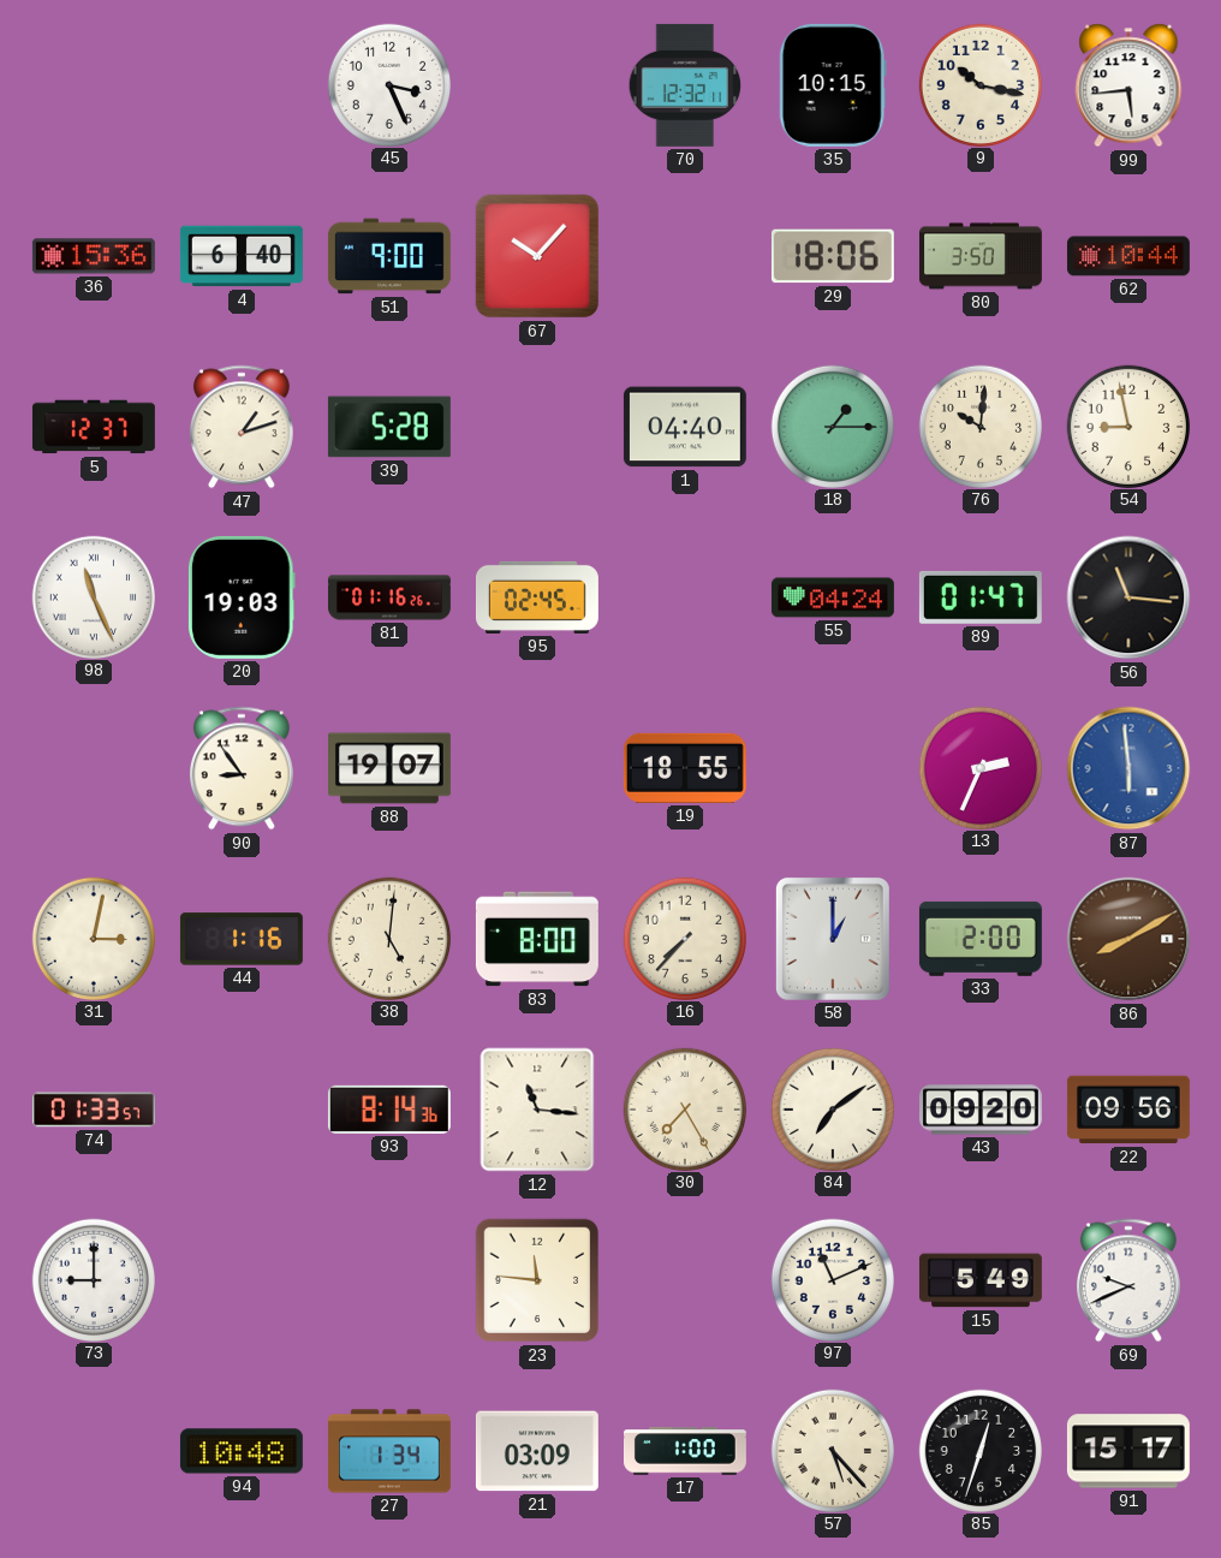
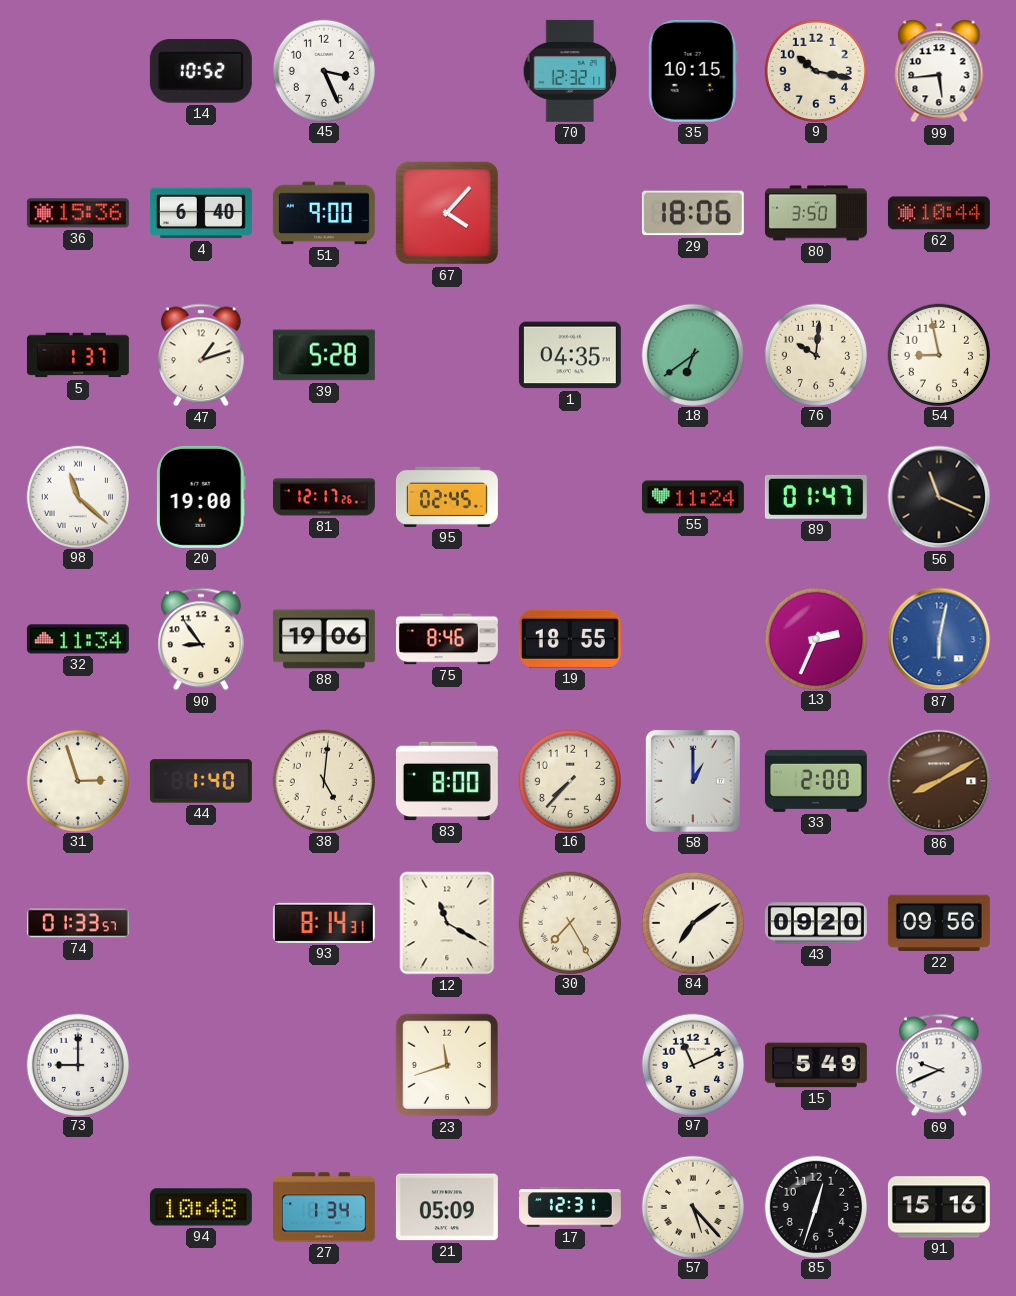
14: none -> 10:52
67: 10:07 -> 4:07
5: 12:37 -> 1:37
1: 04:40 -> 04:35
18: 1:15 -> 6:39
98: 11:26 -> 11:22
20: 19:03 -> 19:00
81: 01:16 -> 12:17
55: 04:24 -> 11:24
56: 11:16 -> 11:19
32: none -> 11:34
88: 19:07 -> 19:06
75: none -> 8:46
87: 5:59 -> 6:02
31: 3:02 -> 2:57
44: 1:16 -> 1:40
93: 8:14:36 -> 8:14:31
12: 11:16 -> 11:20
23: 11:46 -> 11:42
21: 03:09 -> 05:09
17: 1:00 -> 12:31
91: 15:17 -> 15:16
